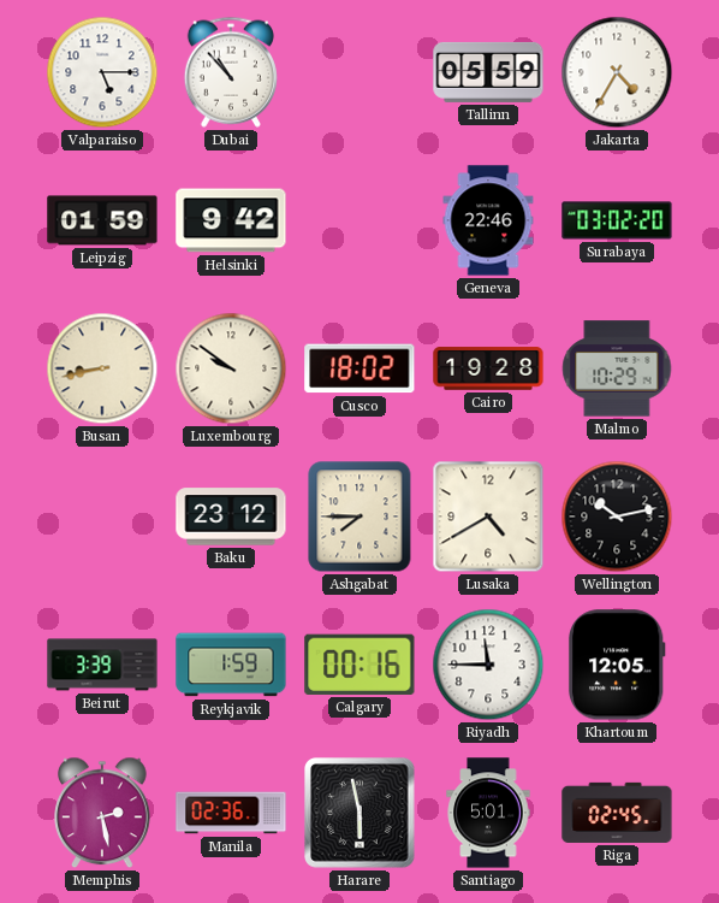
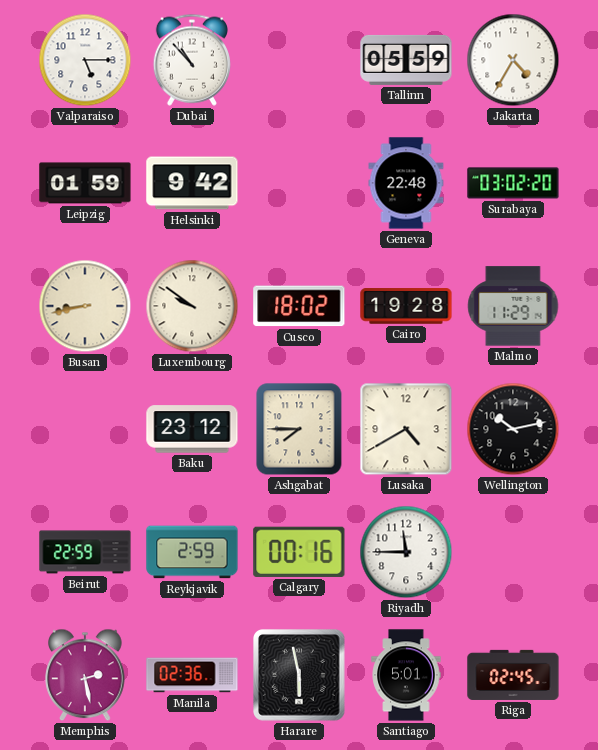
Geneva: 22:46 -> 22:48
Malmo: 10:29 -> 11:29
Beirut: 3:39 -> 22:59
Reykjavik: 1:59 -> 2:59
Khartoum: 12:05 -> none
